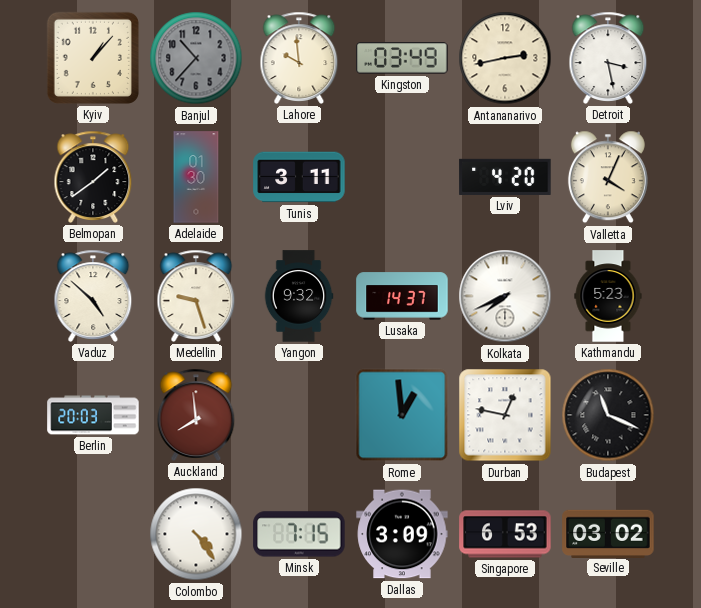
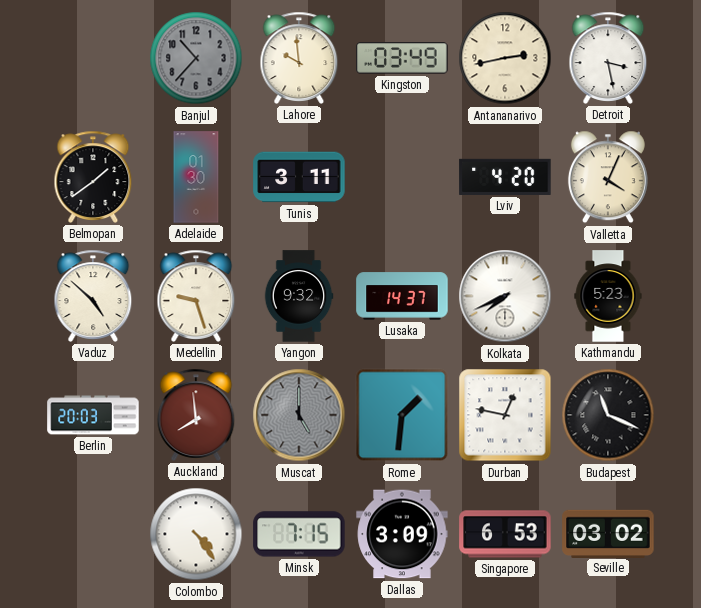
Kyiv: 1:07 -> none
Muscat: none -> 5:00
Rome: 12:59 -> 1:31
